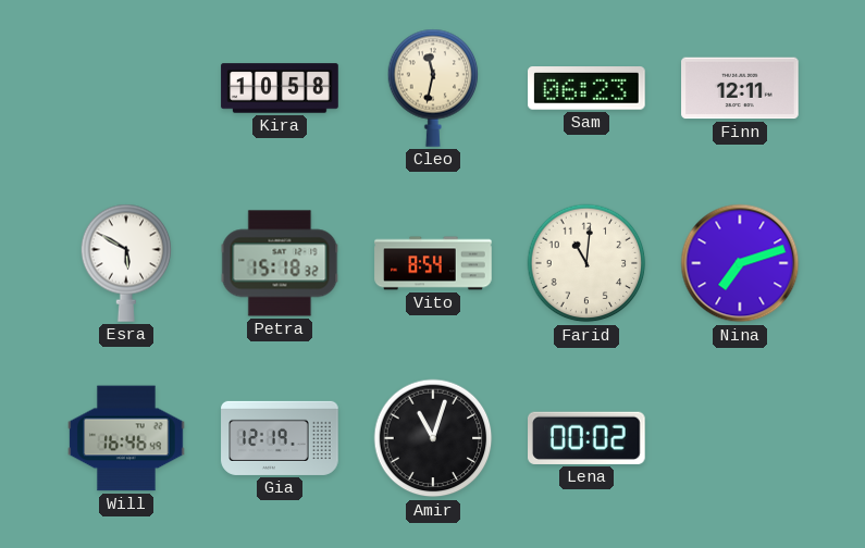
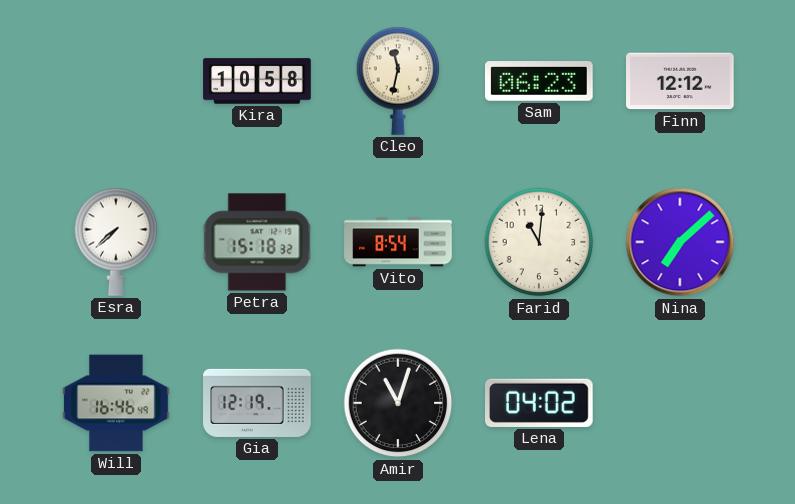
Finn: 12:11 -> 12:12
Esra: 5:50 -> 7:38
Nina: 7:12 -> 7:08
Lena: 00:02 -> 04:02
